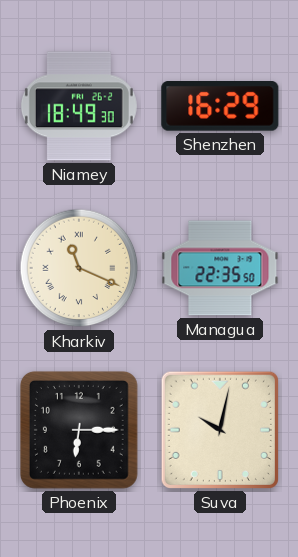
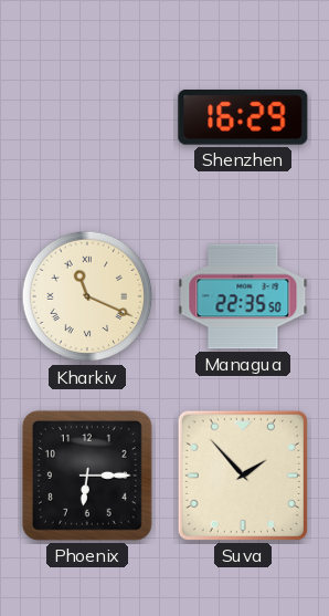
Niamey: 18:49 -> none
Suva: 10:02 -> 1:53
